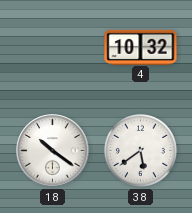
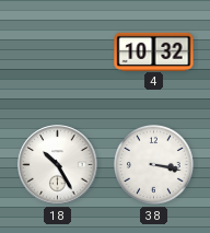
18: 10:21 -> 10:25
38: 5:39 -> 3:17
